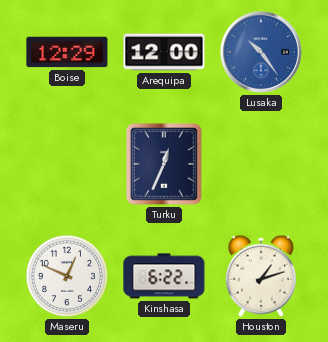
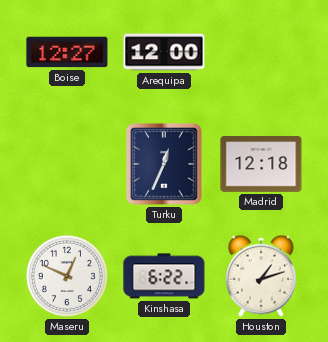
Boise: 12:29 -> 12:27
Lusaka: 10:24 -> none
Madrid: none -> 12:18
